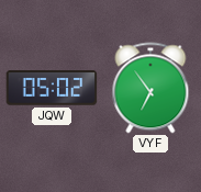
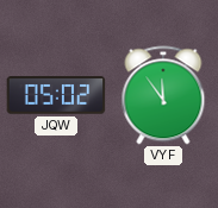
VYF: 6:54 -> 11:54
